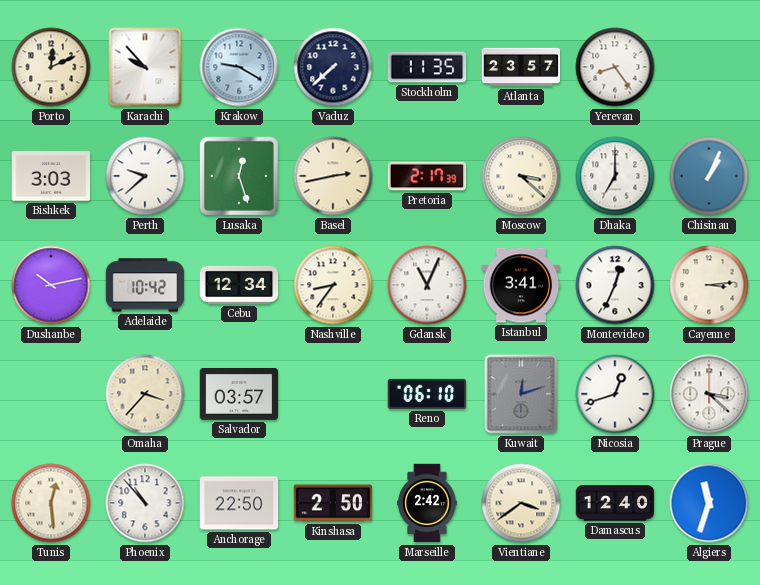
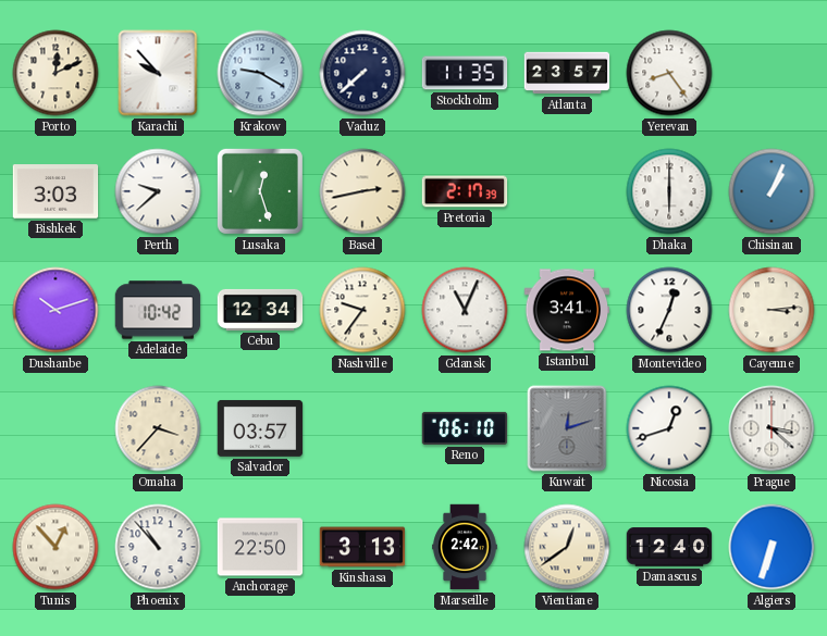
Moscow: 3:22 -> none
Dhaka: 7:00 -> 6:00
Dushanbe: 10:13 -> 10:12
Nashville: 8:36 -> 9:36
Tunis: 12:29 -> 12:53
Kinshasa: 2:50 -> 3:13
Vientiane: 3:39 -> 12:39
Algiers: 11:33 -> 6:33
